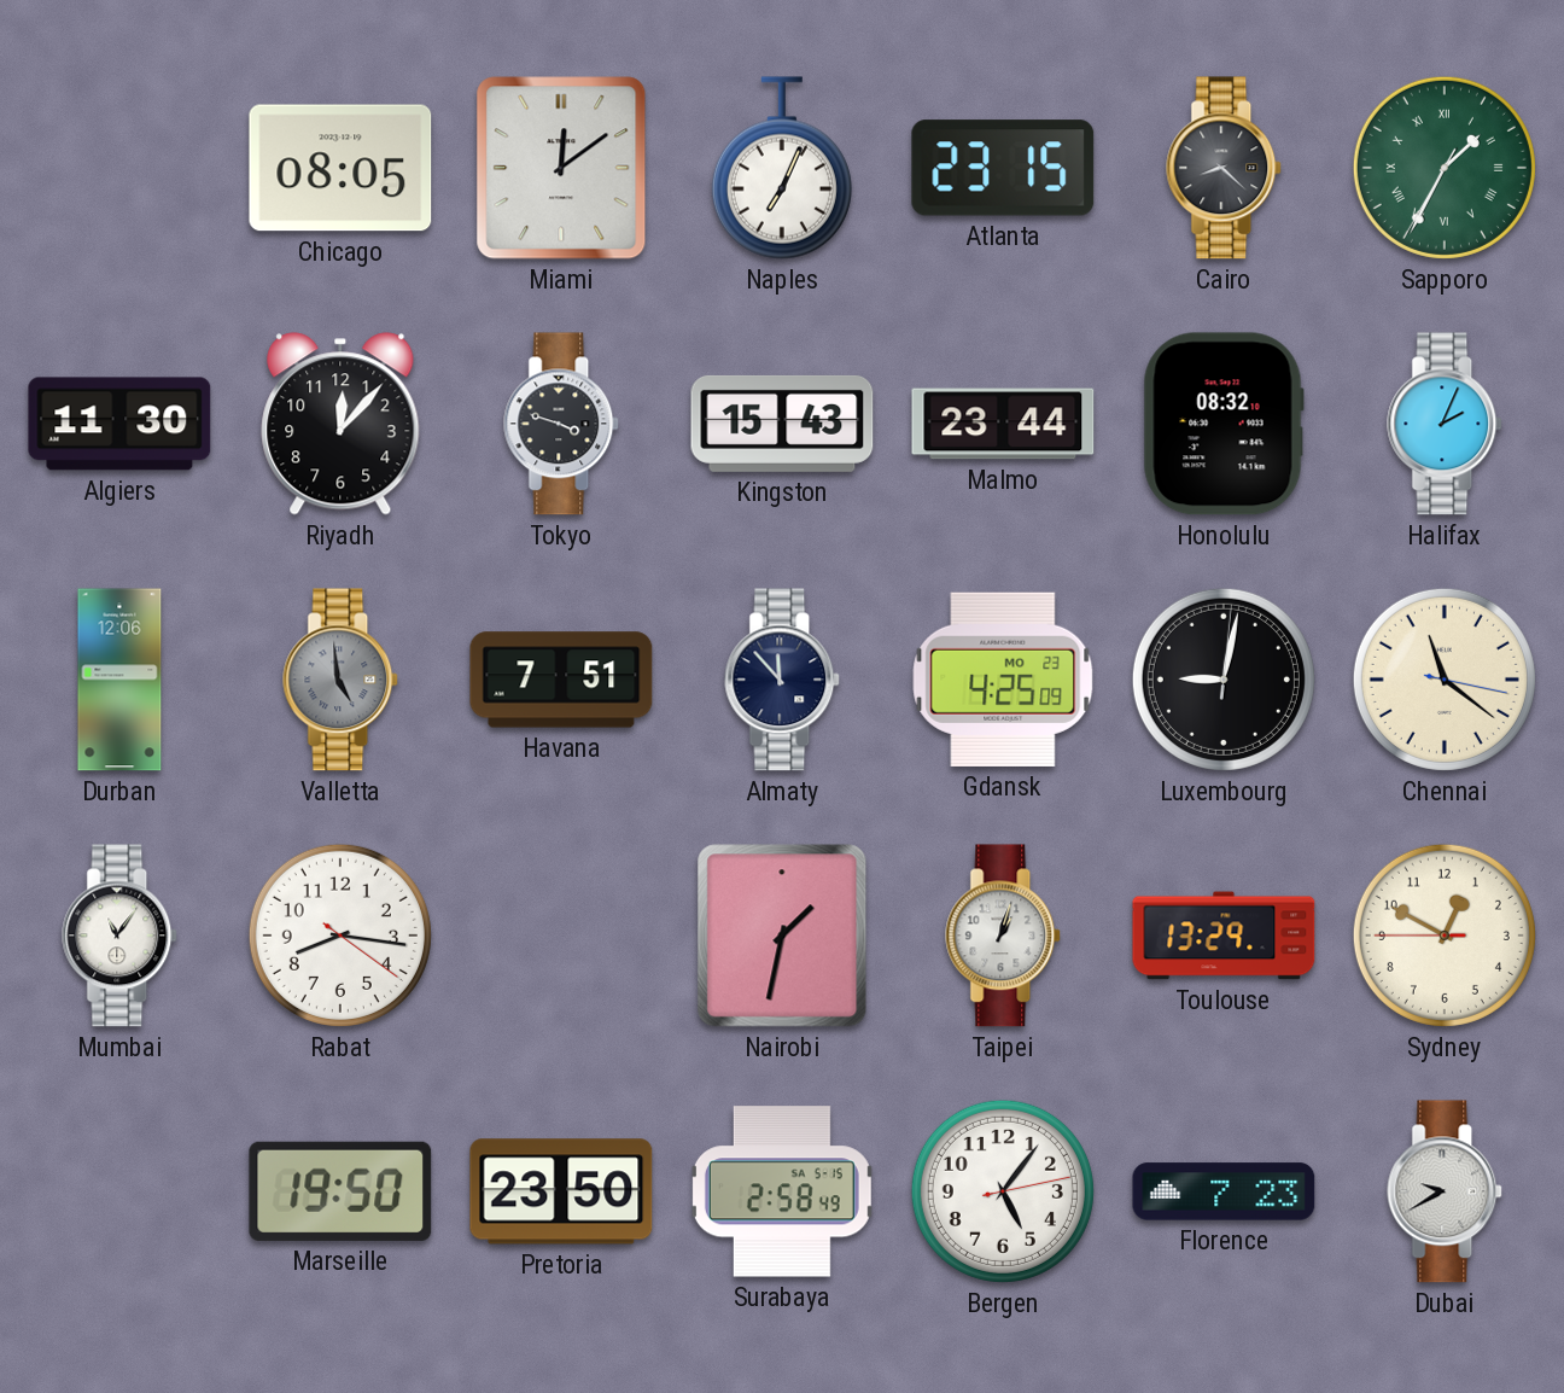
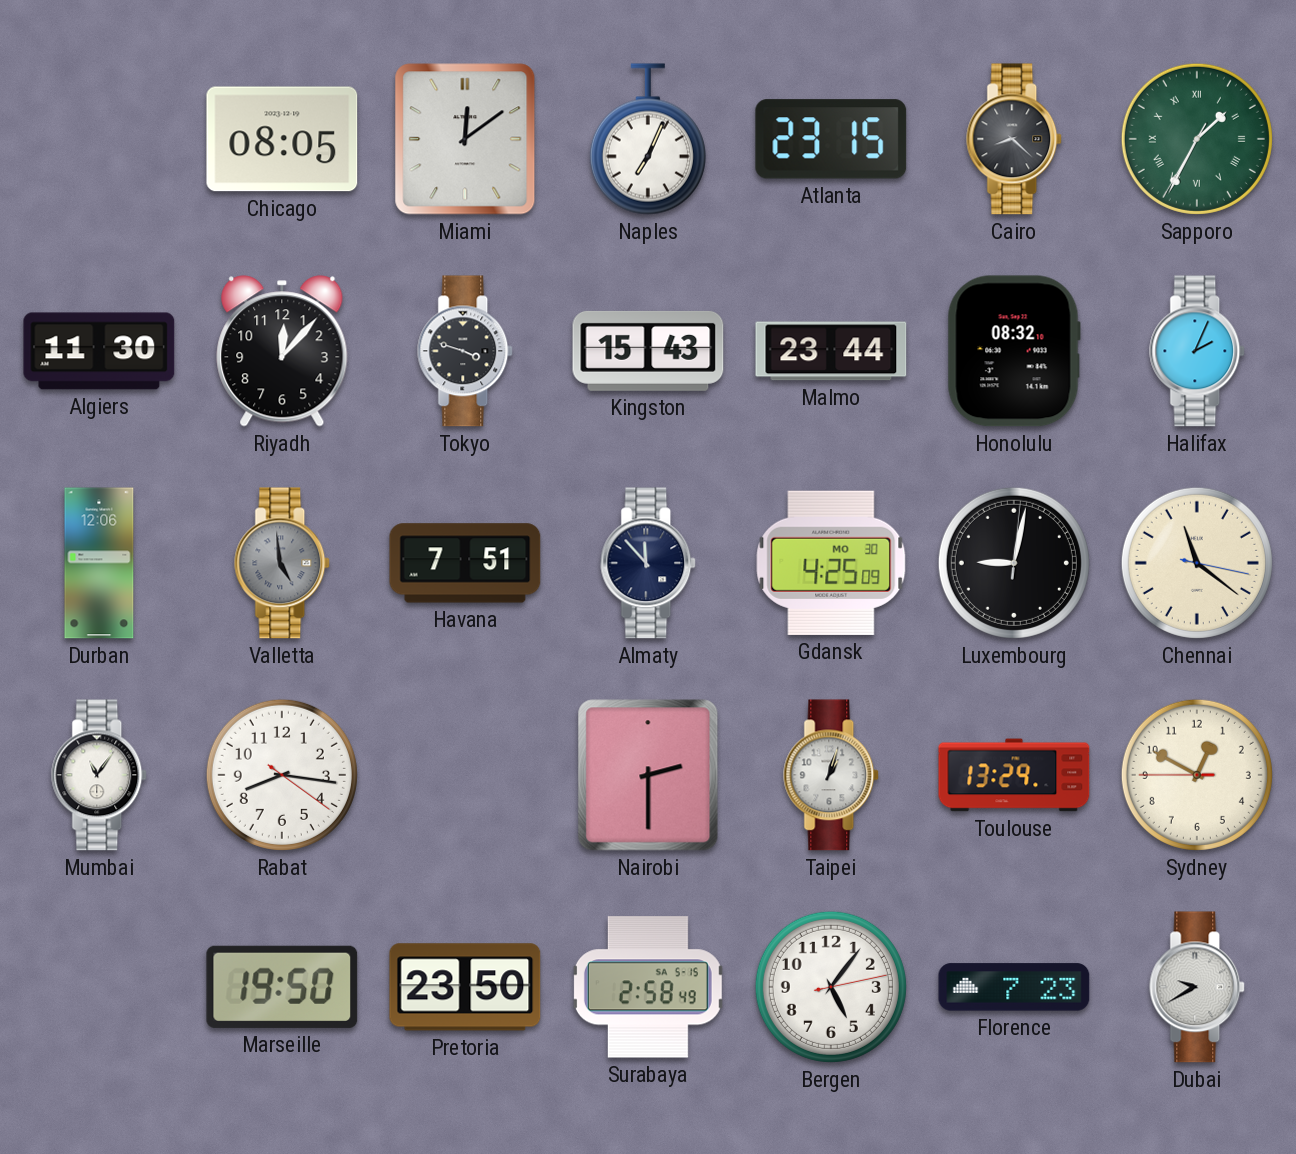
Gdansk date: MO 23 -> MO 30
Nairobi: 1:32 -> 2:30
